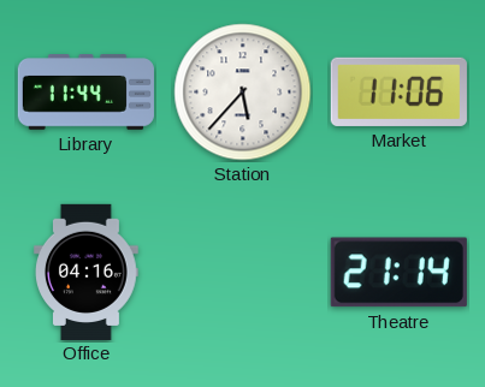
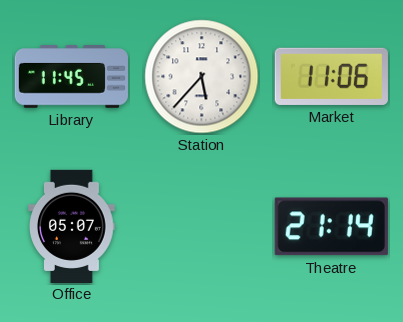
Library: 11:44 -> 11:45
Office: 04:16 -> 05:07
